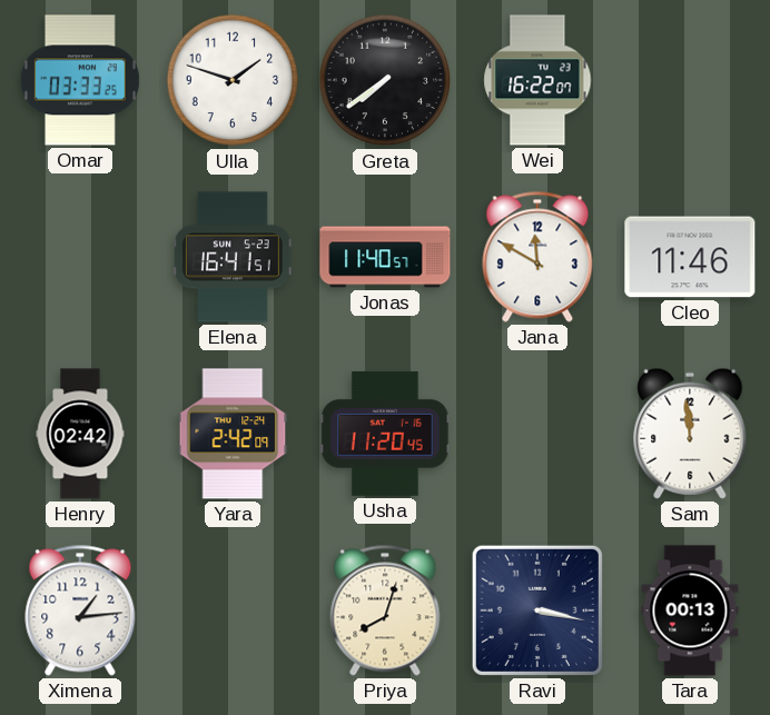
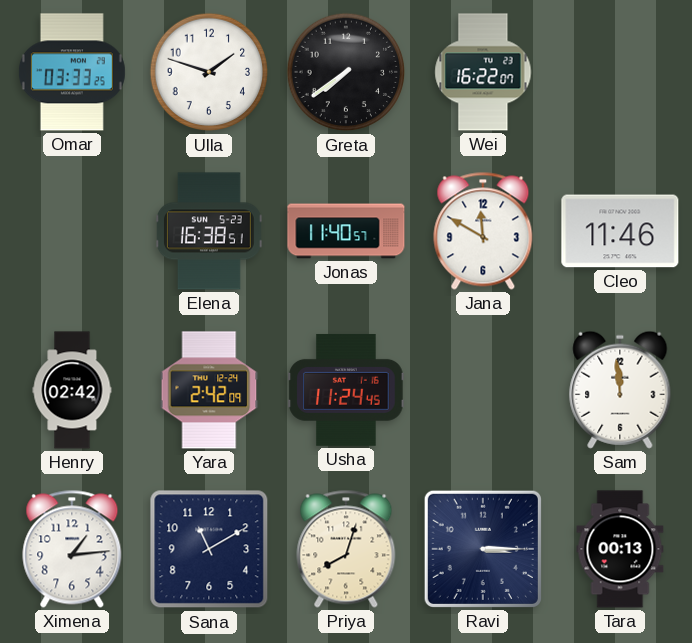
Elena: 16:41 -> 16:38
Usha: 11:20 -> 11:24
Sana: none -> 11:10
Ravi: 3:17 -> 3:15
